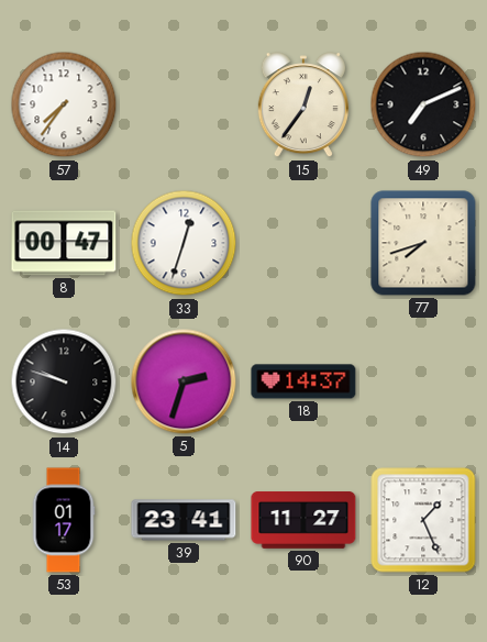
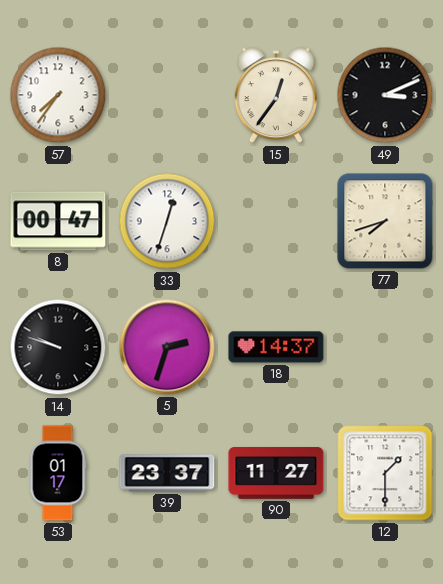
49: 7:11 -> 3:11
39: 23:41 -> 23:37
12: 1:26 -> 1:30
